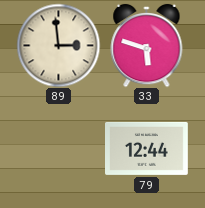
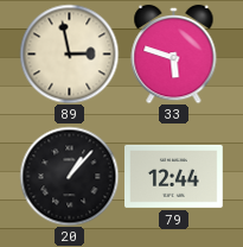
89: 2:59 -> 2:58
20: none -> 1:07
